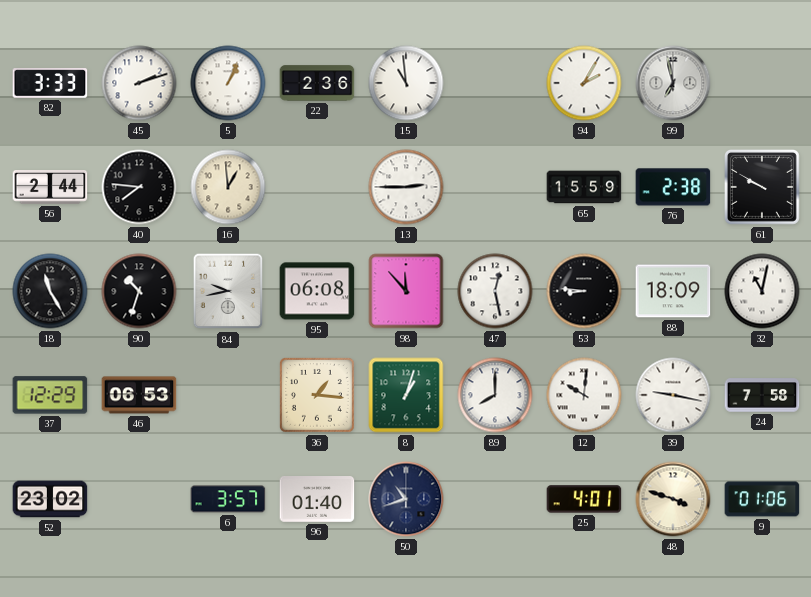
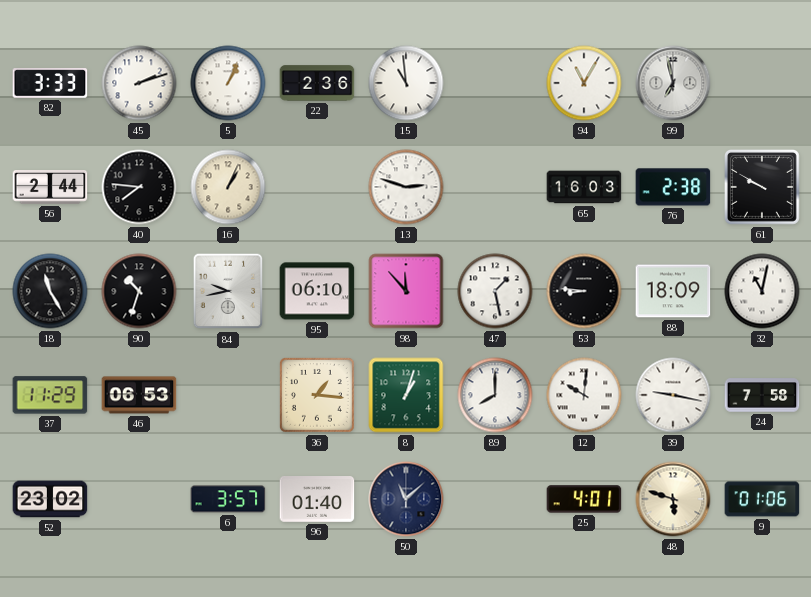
94: 2:05 -> 11:05
16: 12:59 -> 1:04
13: 2:45 -> 2:48
65: 15:59 -> 16:03
95: 06:08 -> 06:10
47: 12:28 -> 1:28
37: 12:29 -> 11:29
50: 10:42 -> 11:08
48: 3:48 -> 5:48
